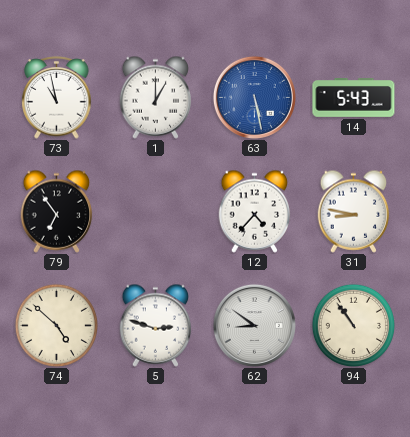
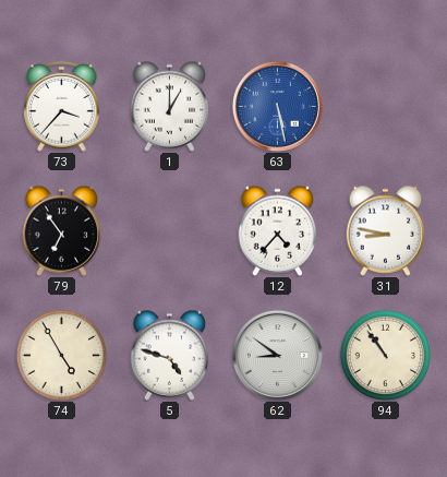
73: 10:58 -> 3:37
14: 5:43 -> none
74: 4:52 -> 4:55
5: 2:48 -> 4:48
